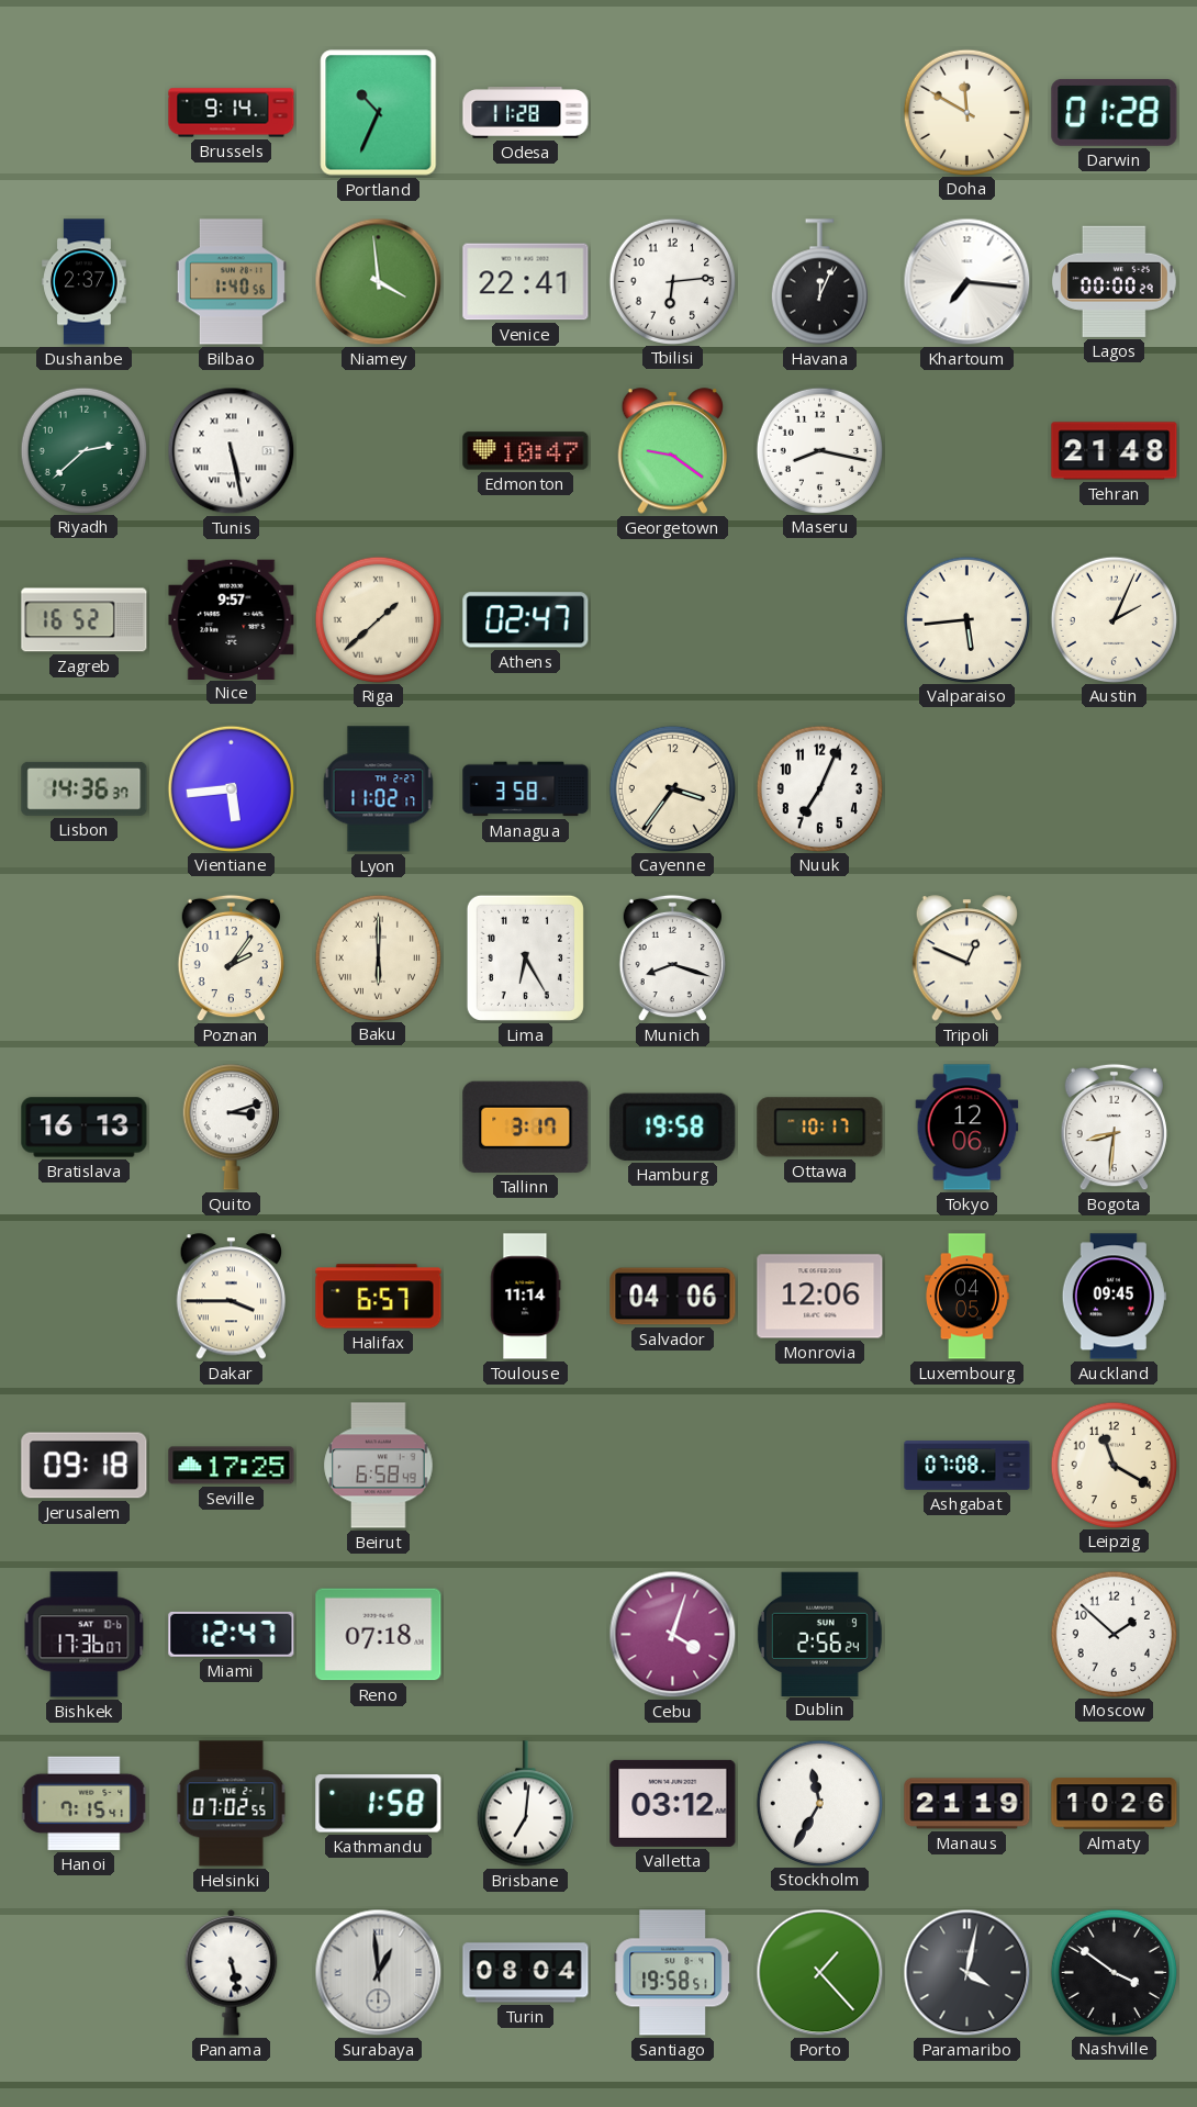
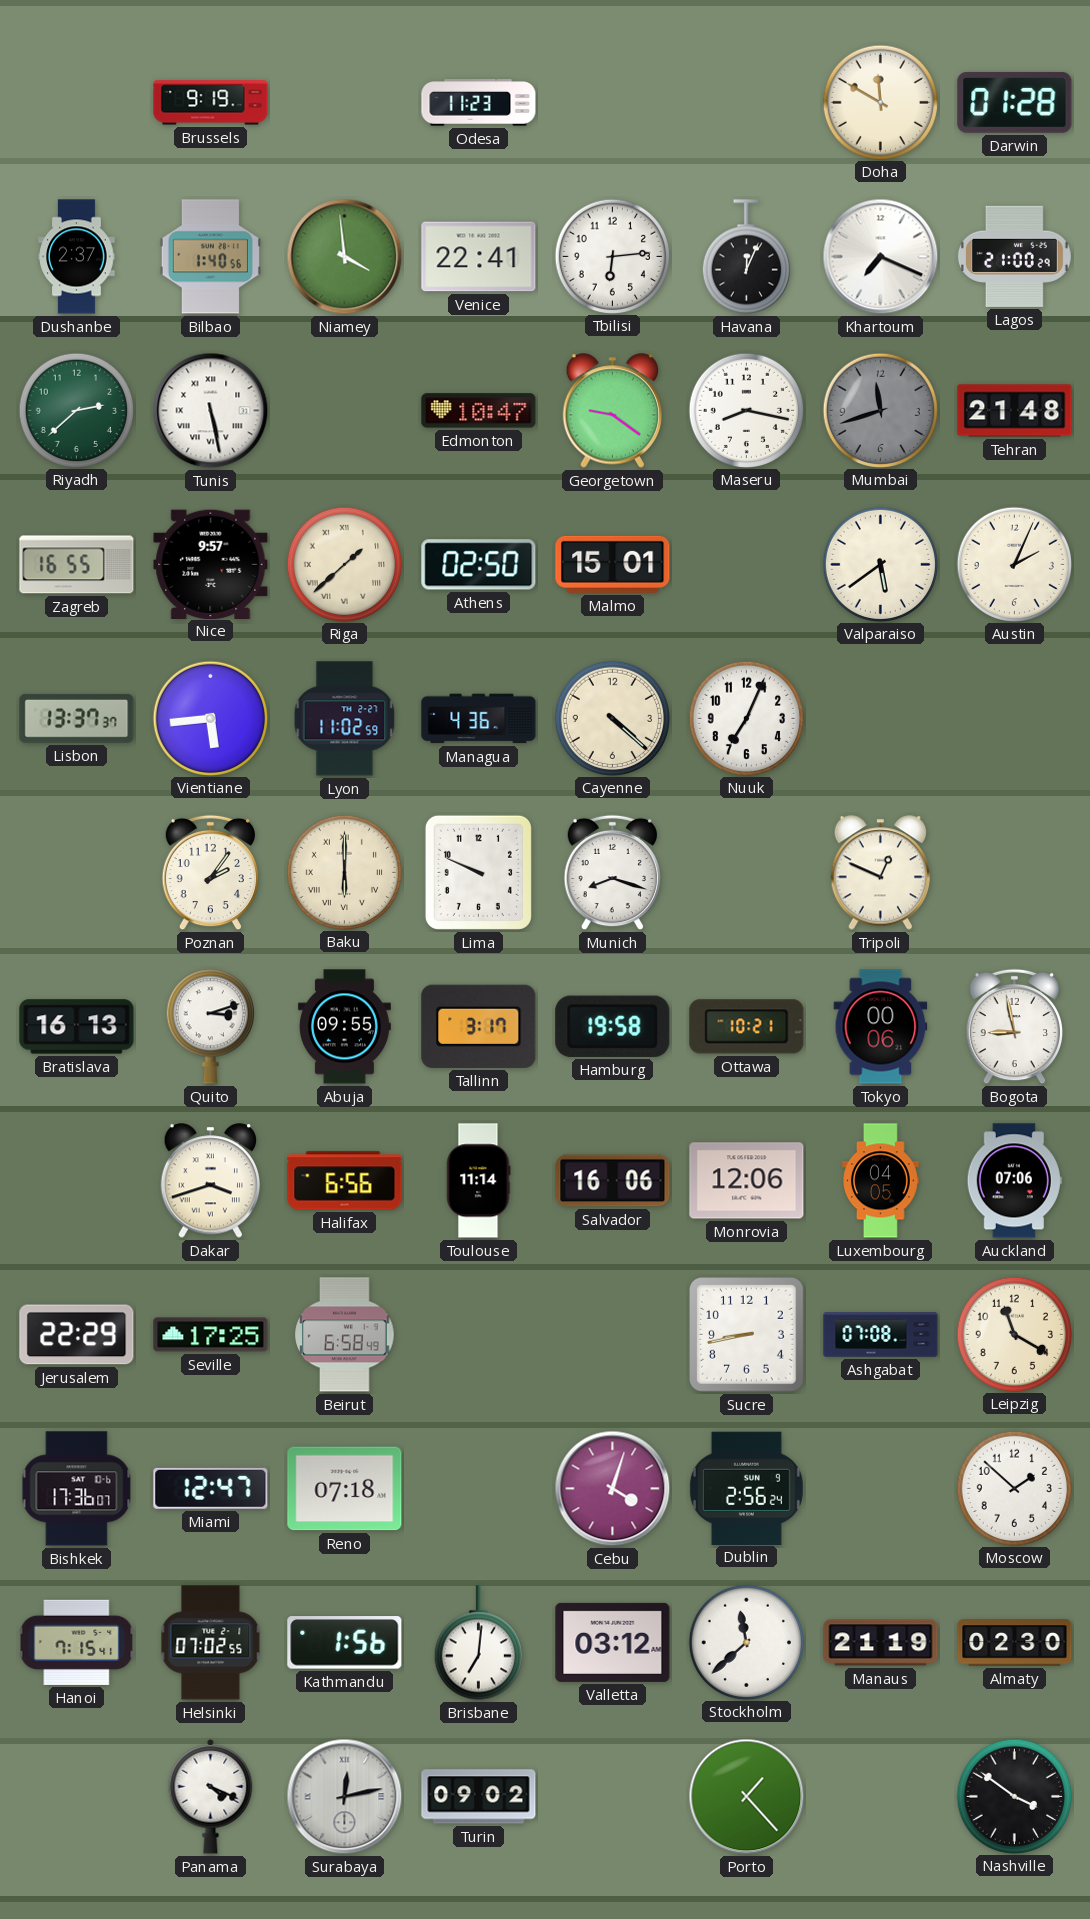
Brussels: 9:14 -> 9:19
Portland: 10:34 -> none
Odesa: 11:28 -> 11:23
Khartoum: 7:16 -> 7:19
Lagos: 00:00 -> 21:00
Mumbai: none -> 11:42
Zagreb: 16:52 -> 16:55
Athens: 02:47 -> 02:50
Malmo: none -> 15:01
Valparaiso: 5:44 -> 5:39
Lisbon: 14:36 -> 13:37
Lyon: 11:02:17 -> 11:02:59
Managua: 3:58 -> 4:36
Cayenne: 3:36 -> 4:22
Lima: 6:25 -> 9:49
Abuja: none -> 09:55
Ottawa: 10:17 -> 10:21
Tokyo: 12:06 -> 00:06
Bogota: 8:31 -> 8:58
Dakar: 3:45 -> 3:42
Halifax: 6:57 -> 6:56
Salvador: 04:06 -> 16:06
Auckland: 09:45 -> 07:06
Jerusalem: 09:18 -> 22:29
Sucre: none -> 8:43
Kathmandu: 1:58 -> 1:56
Stockholm: 11:35 -> 11:38
Almaty: 10:26 -> 02:30
Panama: 5:28 -> 4:19
Surabaya: 12:59 -> 12:13
Turin: 08:04 -> 09:02
Santiago: 19:58 -> none
Paramaribo: 4:02 -> none
